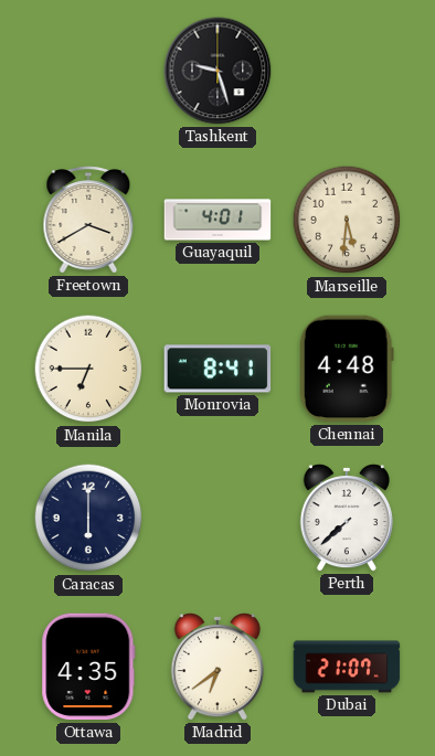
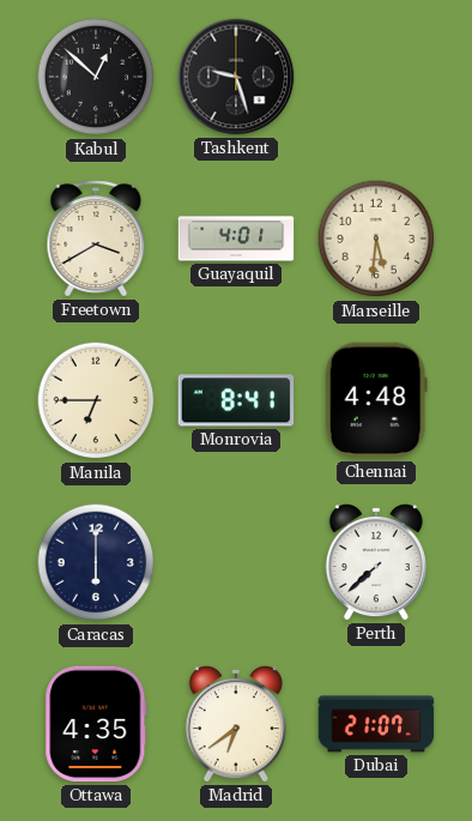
Kabul: none -> 12:52
